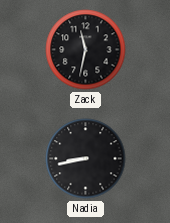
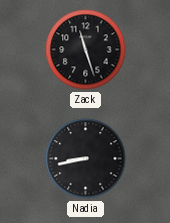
Zack: 11:32 -> 11:27
